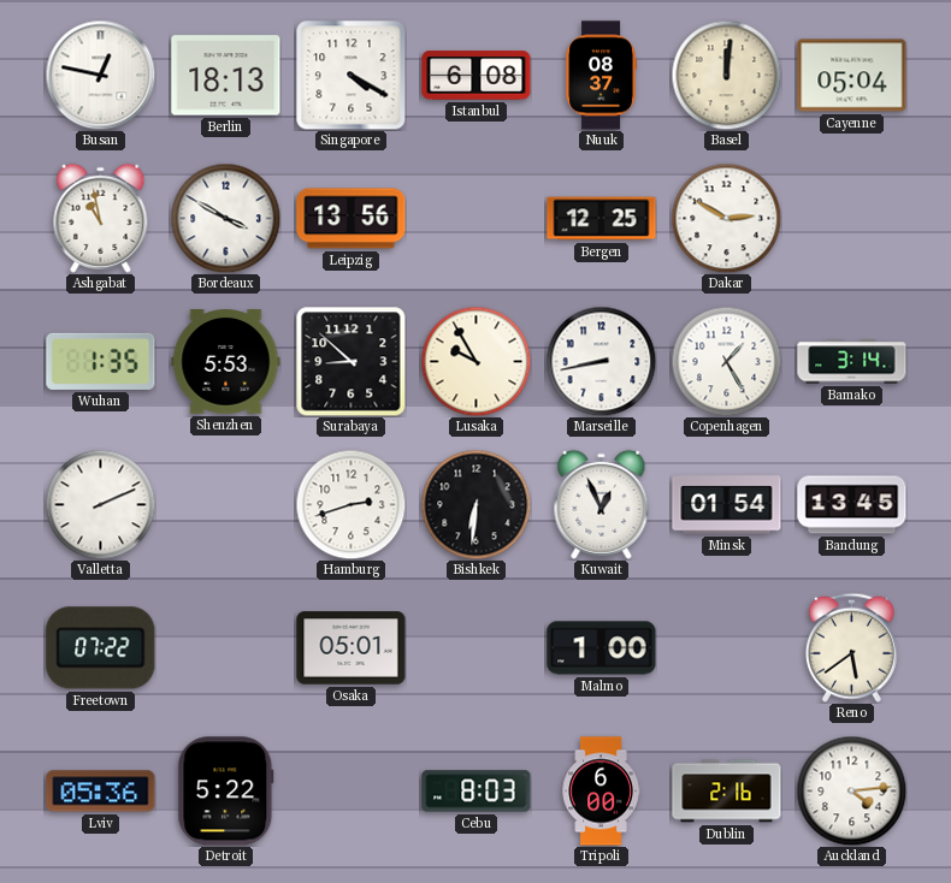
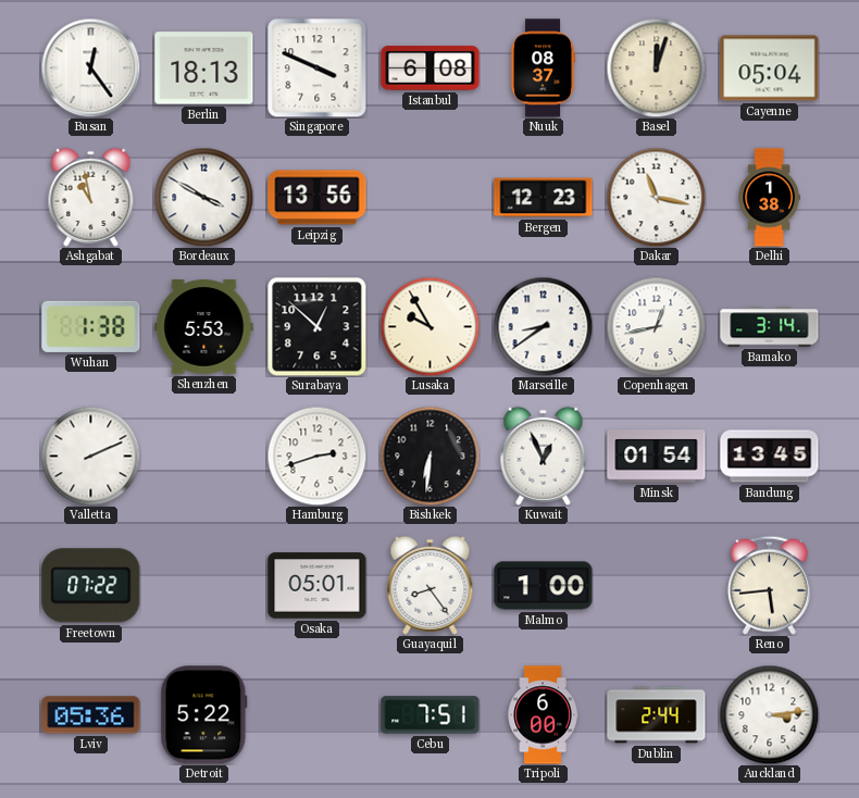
Busan: 12:47 -> 12:24
Singapore: 4:20 -> 3:49
Basel: 12:01 -> 12:03
Bergen: 12:25 -> 12:23
Dakar: 2:50 -> 11:17
Delhi: none -> 1:38
Wuhan: 1:35 -> 1:38
Surabaya: 8:52 -> 12:52
Marseille: 8:43 -> 8:39
Copenhagen: 1:25 -> 12:43
Guayaquil: none -> 8:24
Reno: 5:39 -> 5:44
Cebu: 8:03 -> 7:51
Dublin: 2:16 -> 2:44
Auckland: 4:14 -> 3:14
